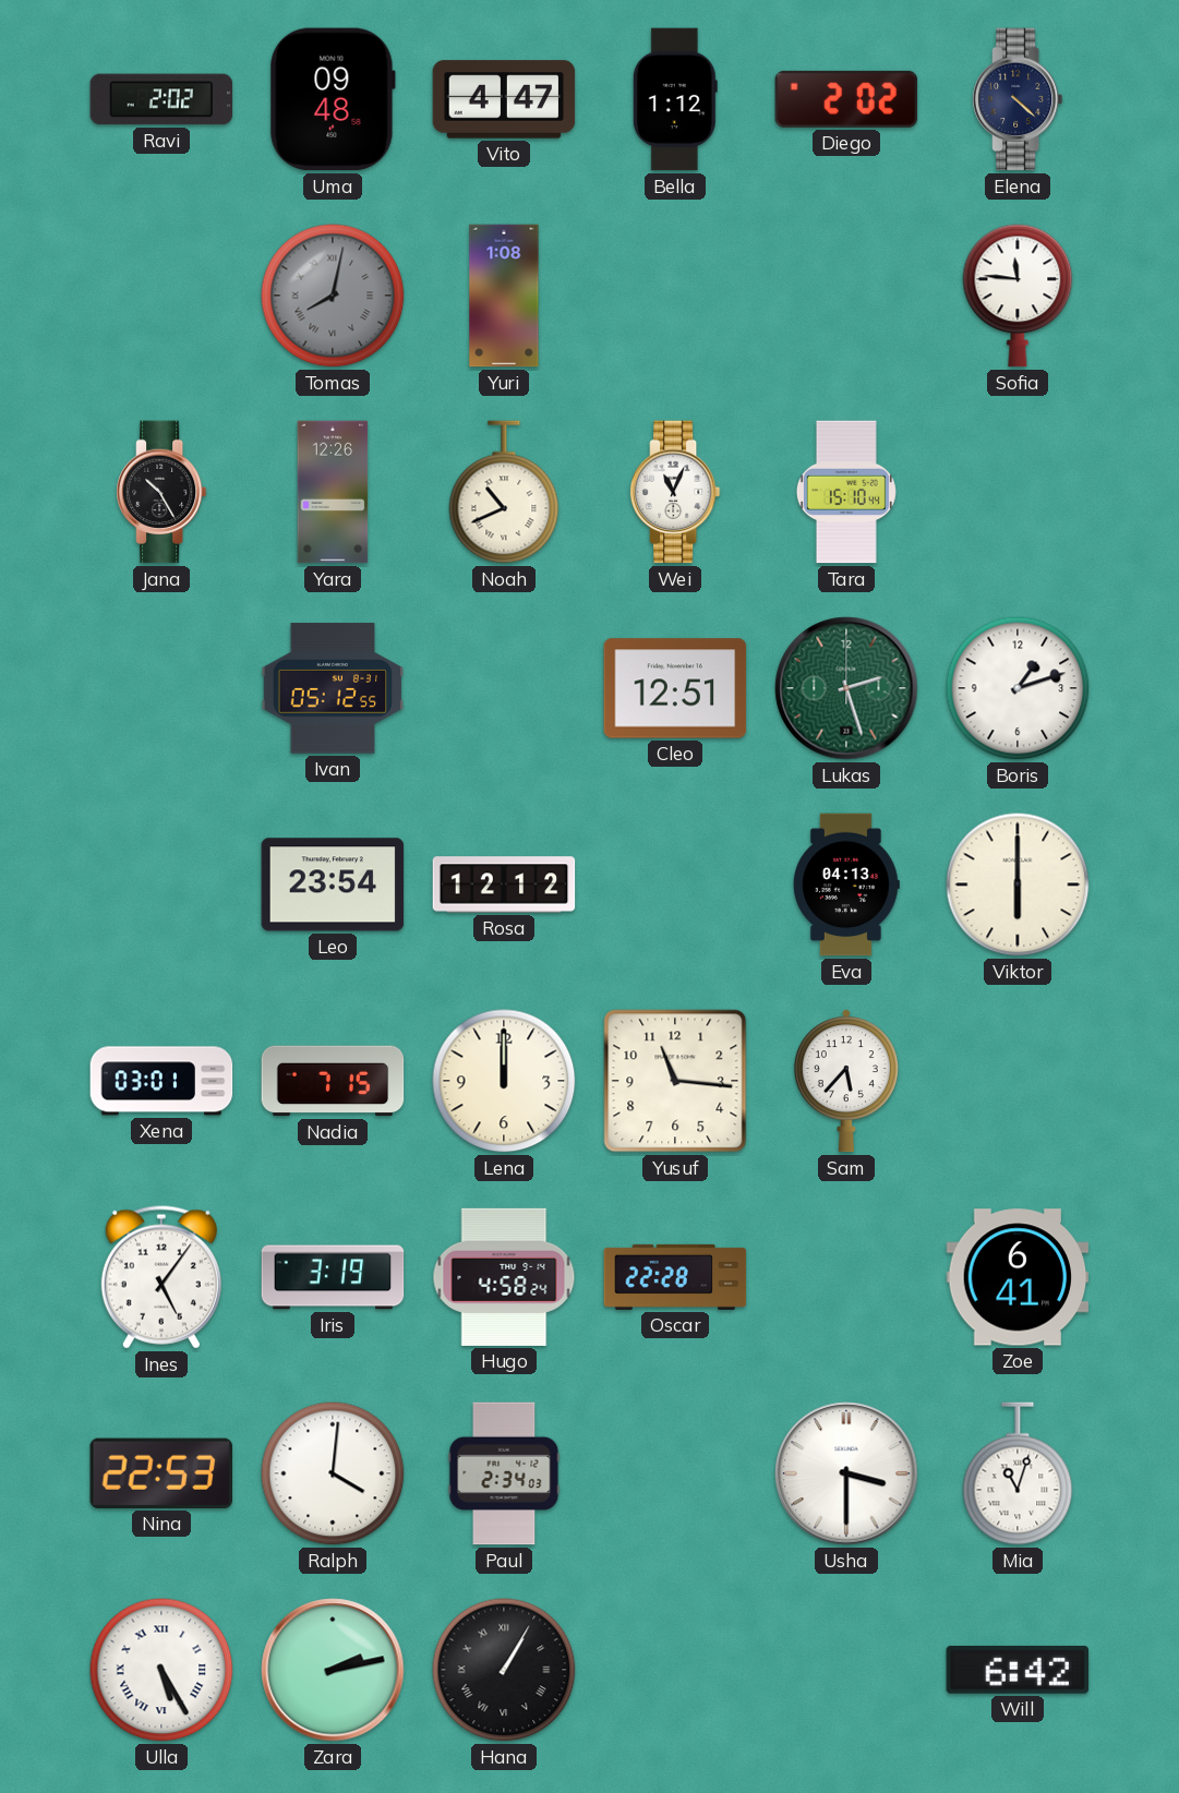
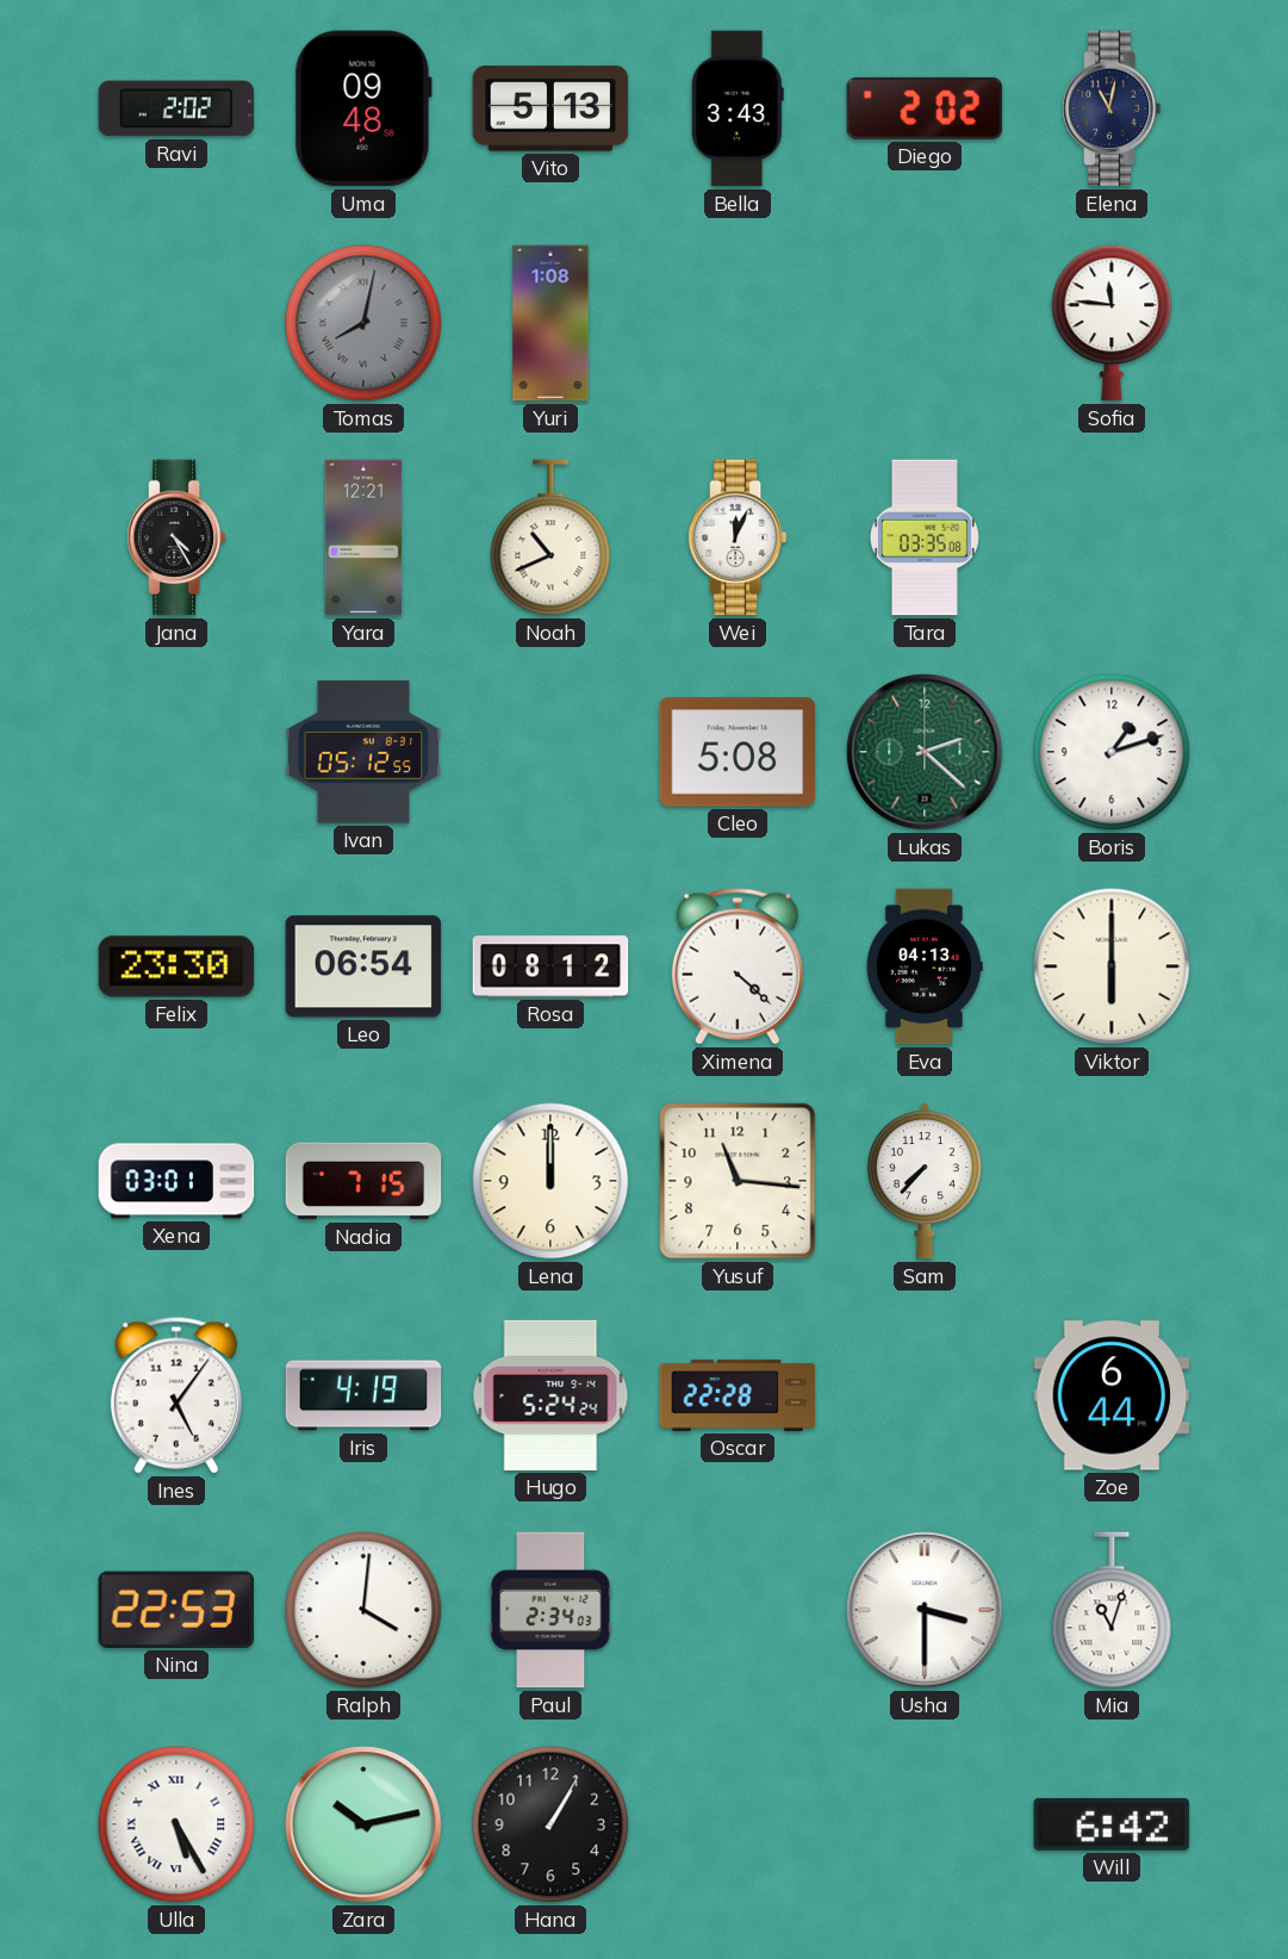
Vito: 4:47 -> 5:13
Bella: 1:12 -> 3:43
Elena: 4:22 -> 11:02
Jana: 10:25 -> 4:25
Yara: 12:26 -> 12:21
Wei: 11:04 -> 12:04
Tara: 15:10 -> 03:35
Cleo: 12:51 -> 5:08
Lukas: 2:27 -> 2:22
Felix: none -> 23:30
Leo: 23:54 -> 06:54
Rosa: 12:12 -> 08:12
Ximena: none -> 4:22
Sam: 5:37 -> 7:37
Iris: 3:19 -> 4:19
Hugo: 4:58 -> 5:24
Zoe: 6:41 -> 6:44
Zara: 2:13 -> 10:13
Hana numerals: Roman -> Arabic
